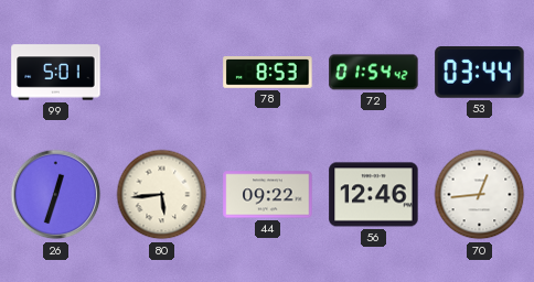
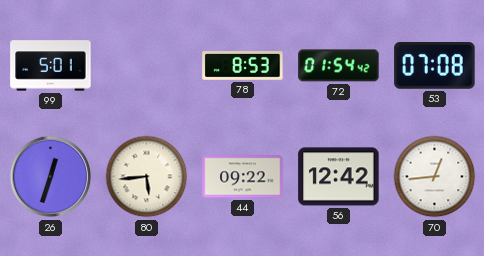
53: 03:44 -> 07:08
56: 12:46 -> 12:42
